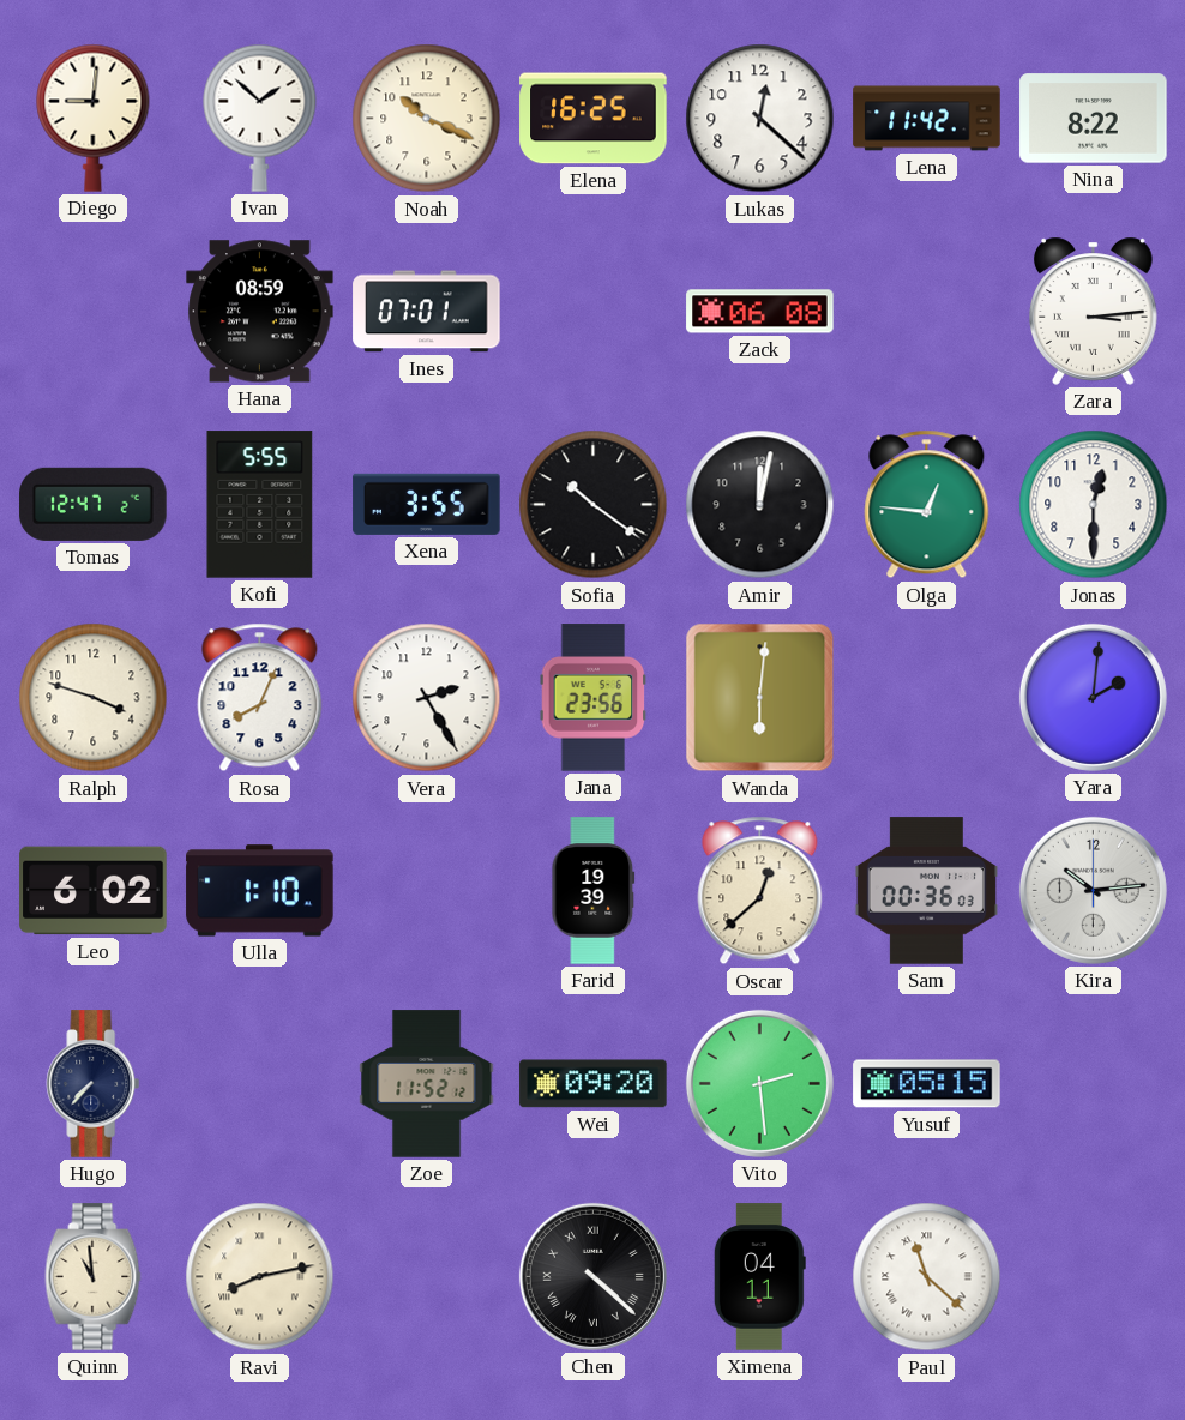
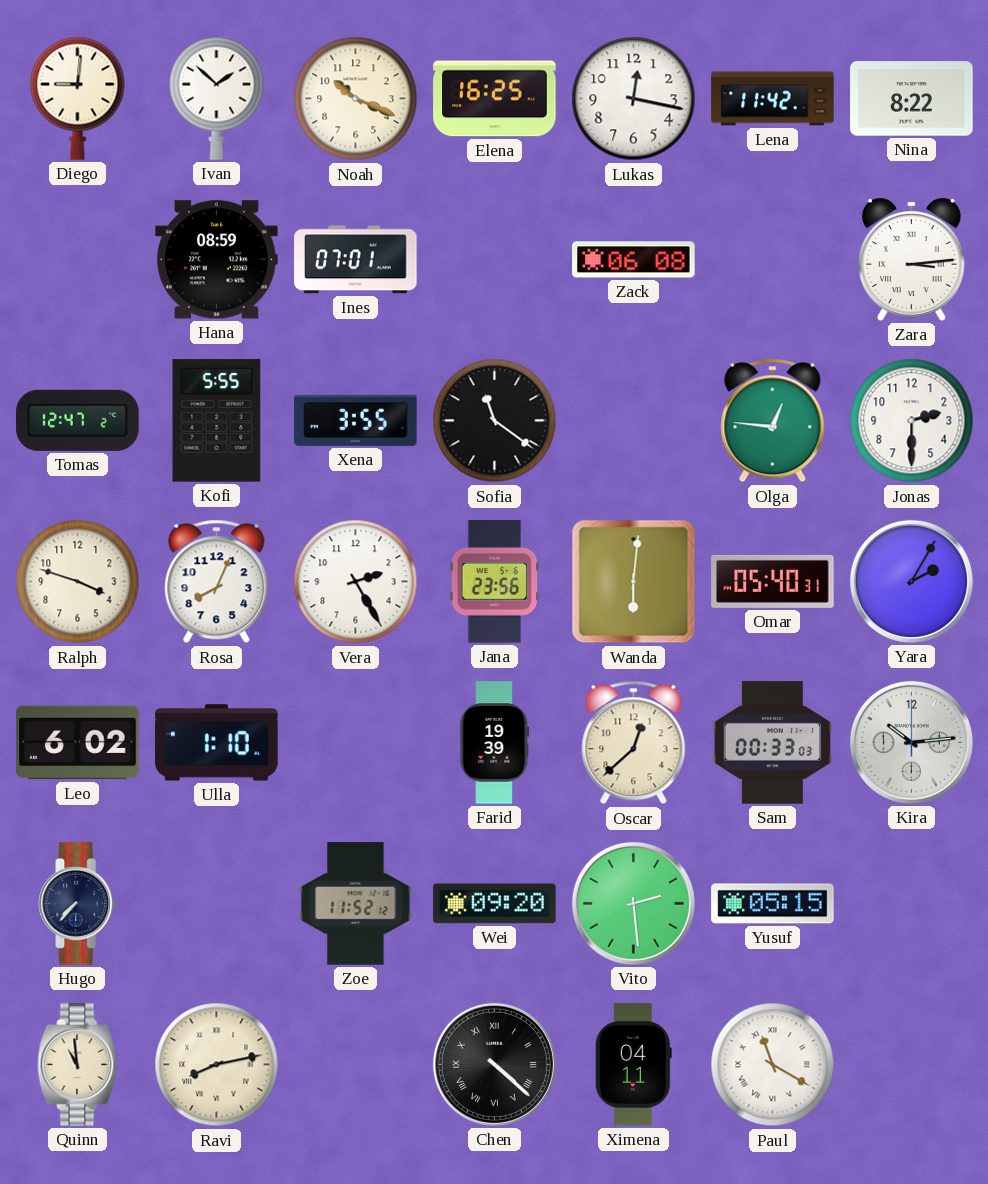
Lukas: 12:22 -> 12:17
Sofia: 10:21 -> 11:21
Amir: 12:02 -> none
Jonas: 12:30 -> 2:30
Omar: none -> 05:40
Yara: 2:01 -> 2:05
Sam: 00:36 -> 00:33
Paul: 11:22 -> 11:20
